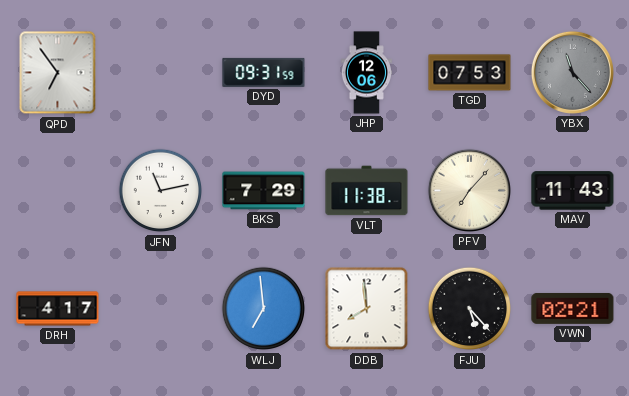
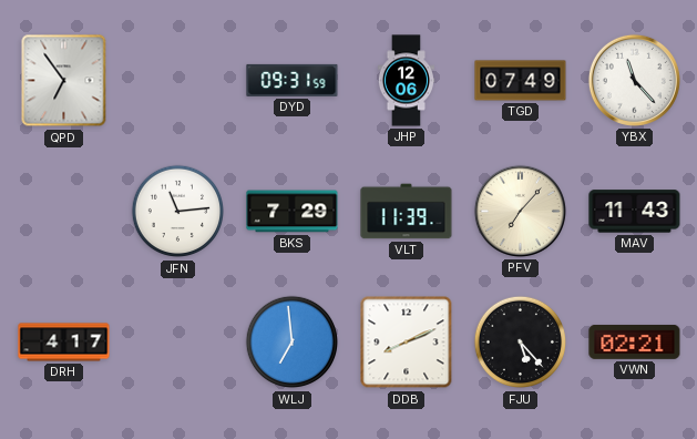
TGD: 07:53 -> 07:49
YBX dial: grey -> white
JFN: 11:13 -> 11:14
VLT: 11:38 -> 11:39
DDB: 7:59 -> 8:11
